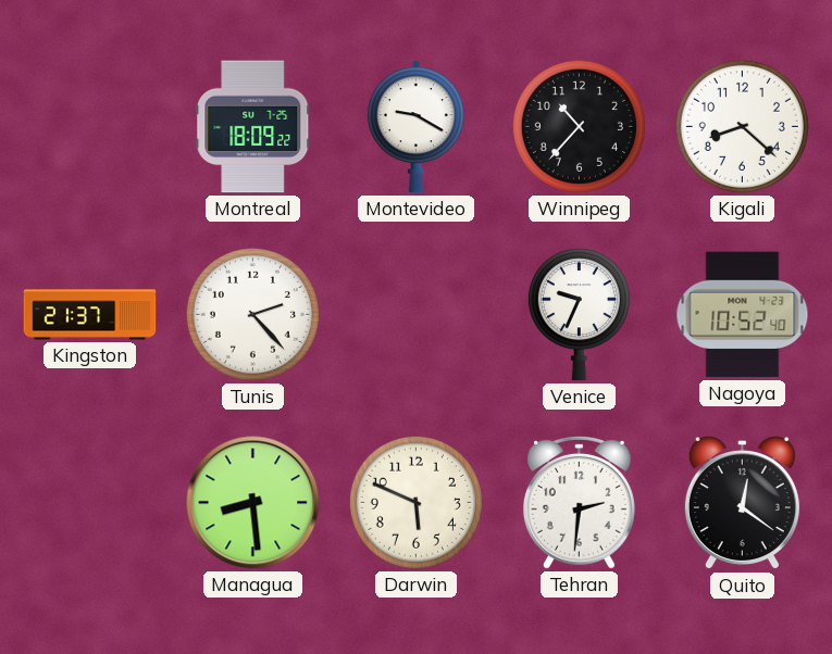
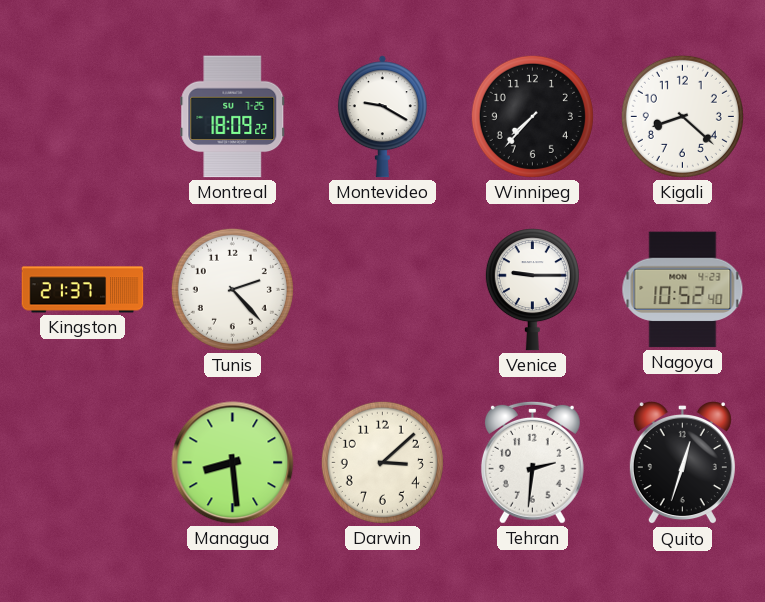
Winnipeg: 10:37 -> 7:37
Venice: 9:34 -> 9:15
Darwin: 5:49 -> 3:08
Quito: 12:21 -> 12:33
